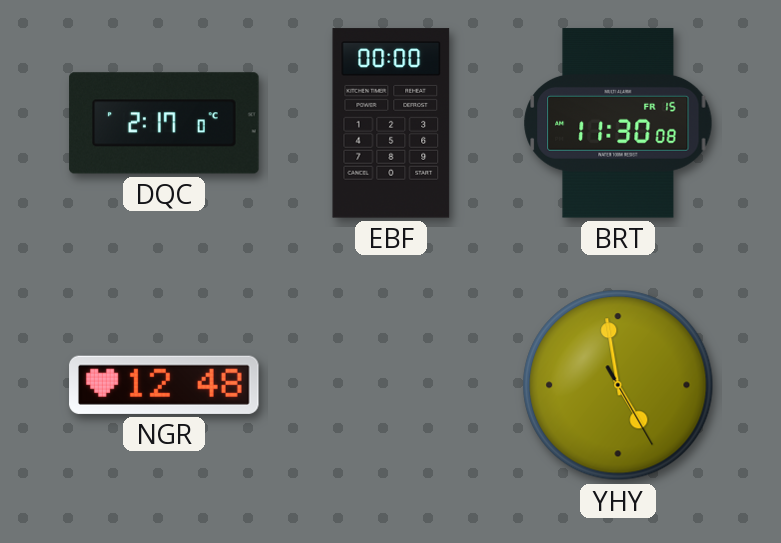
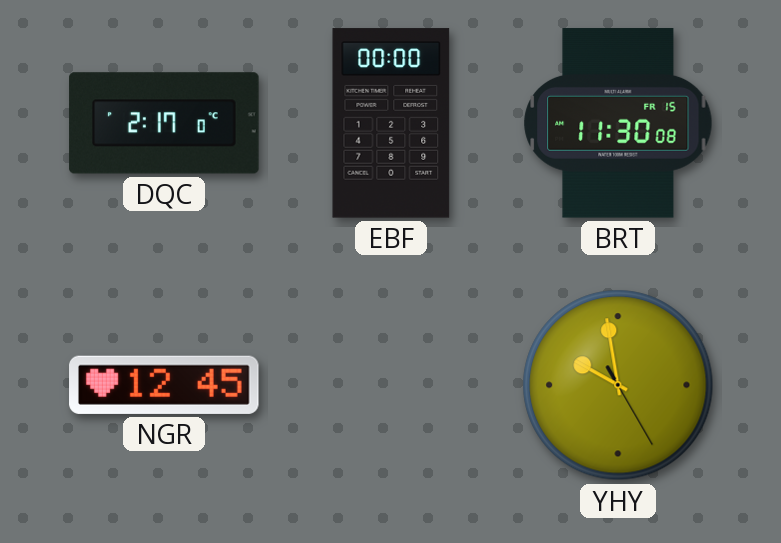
NGR: 12:48 -> 12:45
YHY: 4:58 -> 9:58
